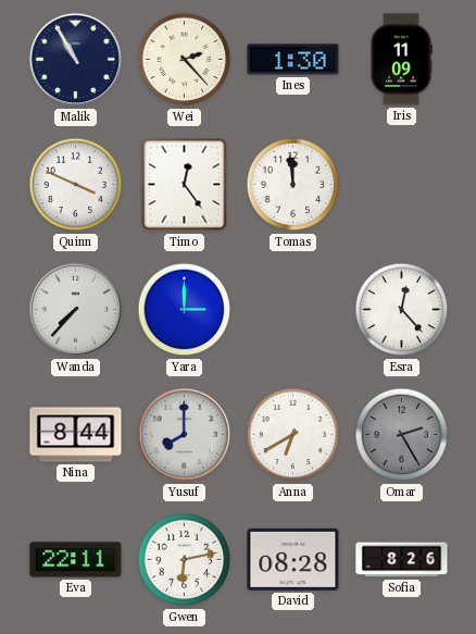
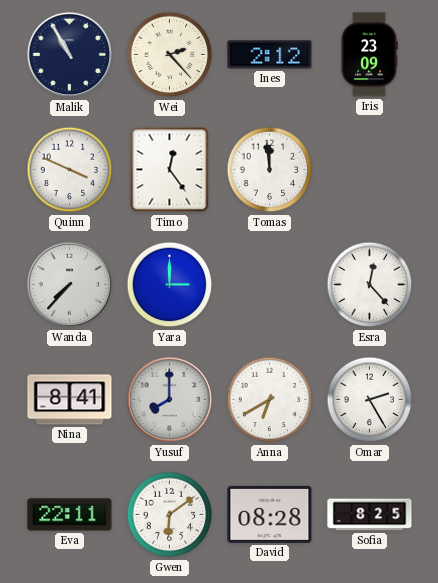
Ines: 1:30 -> 2:12
Iris: 11:09 -> 23:09
Nina: 8:44 -> 8:41
Omar dial: grey -> white
Gwen: 6:13 -> 6:09
Sofia: 8:26 -> 8:25
